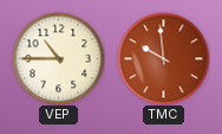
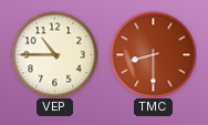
TMC: 9:59 -> 8:30
